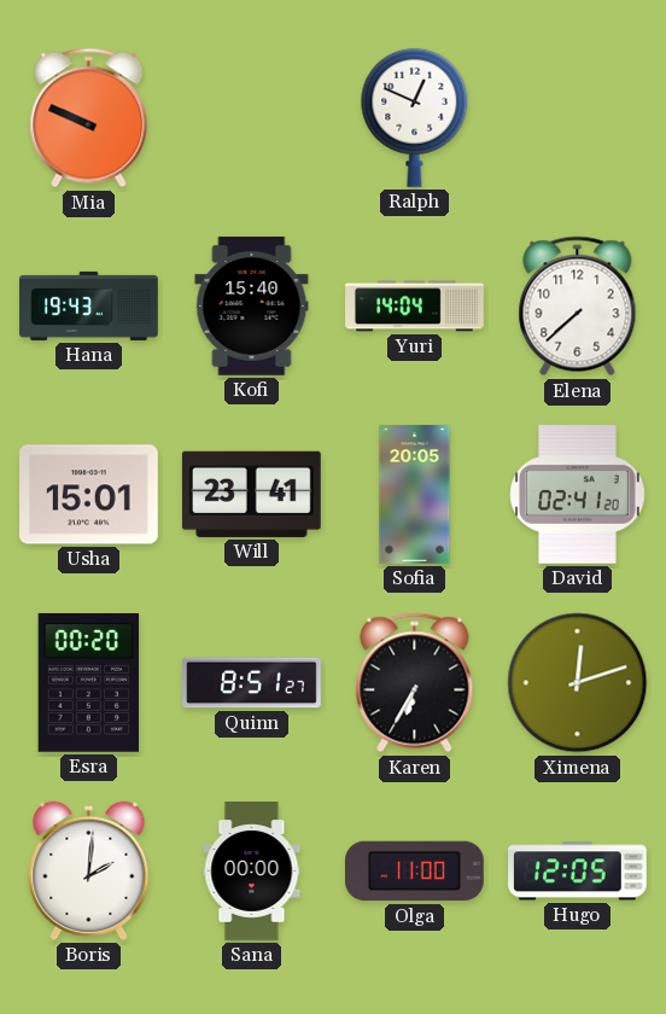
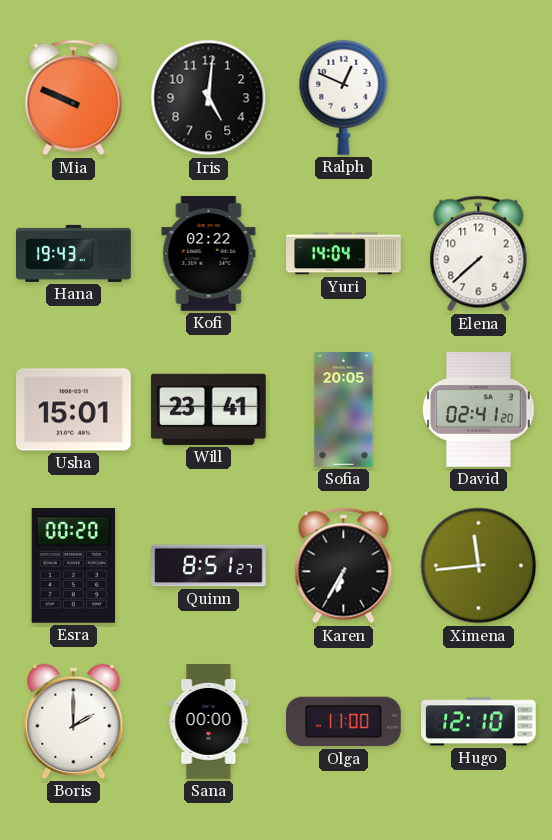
Iris: none -> 5:01
Kofi: 15:40 -> 02:22
Ximena: 12:12 -> 11:44
Boris: 2:01 -> 2:00
Hugo: 12:05 -> 12:10
